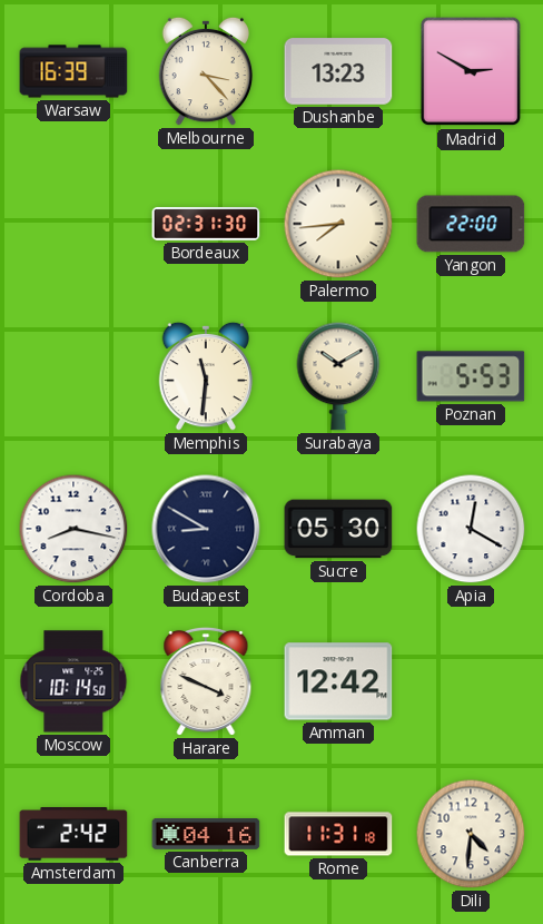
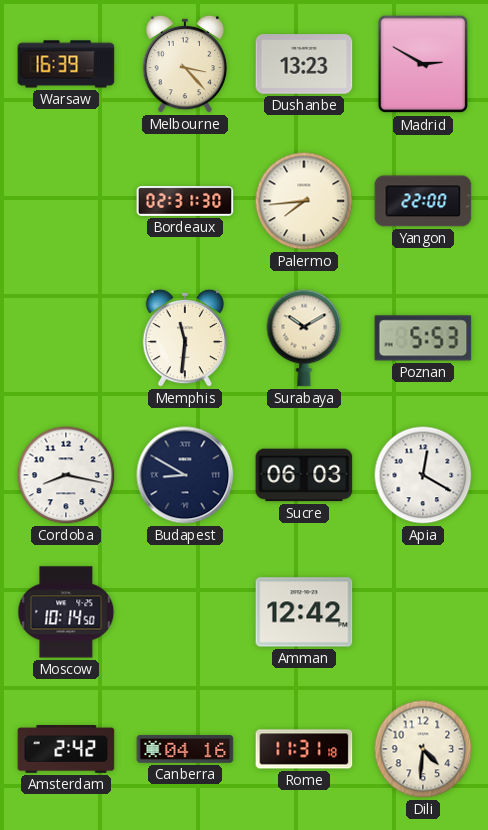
Sucre: 05:30 -> 06:03
Harare: 3:49 -> none
